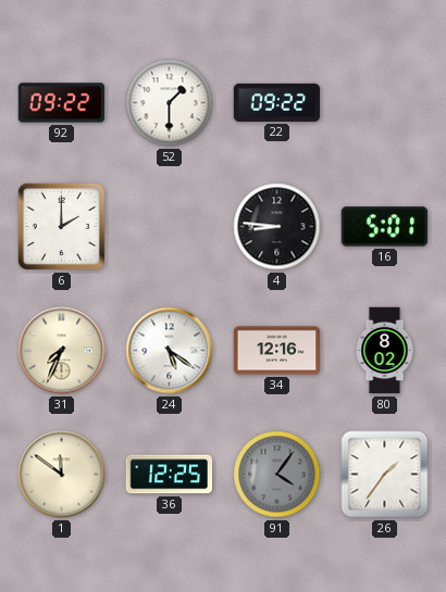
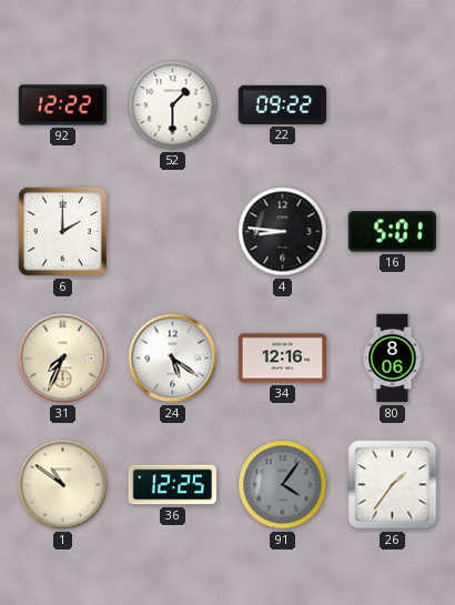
92: 09:22 -> 12:22
80: 8:02 -> 8:06
1: 11:51 -> 10:51
